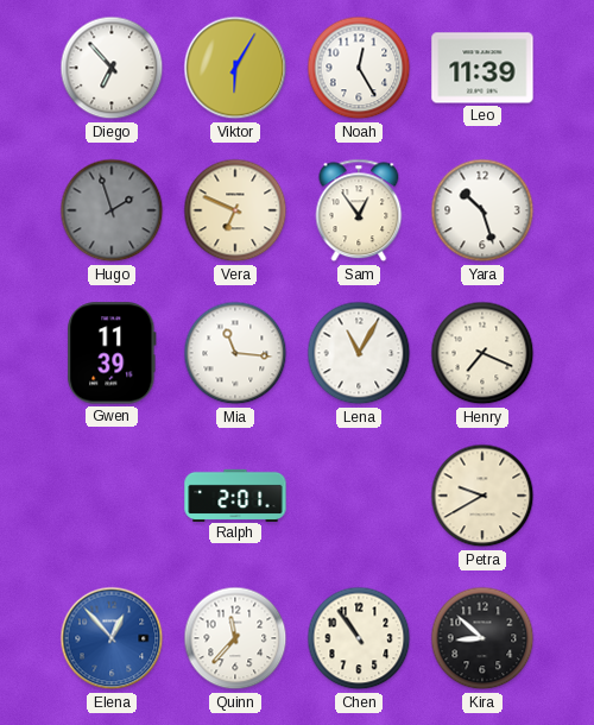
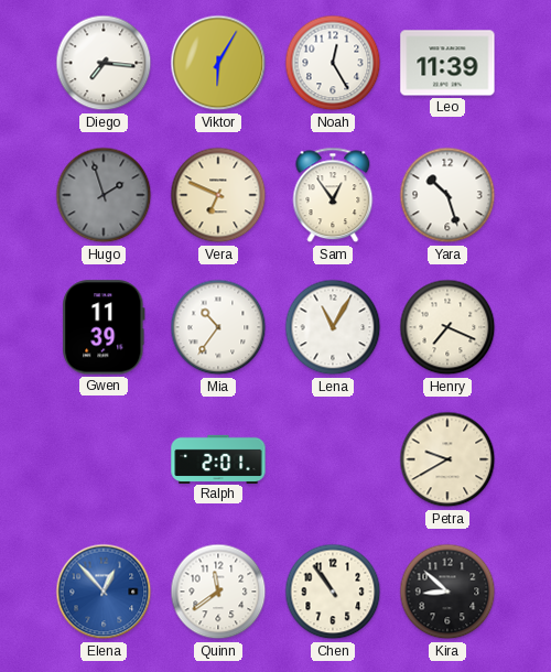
Diego: 6:53 -> 7:16
Mia: 11:16 -> 10:36
Quinn: 11:37 -> 11:39
